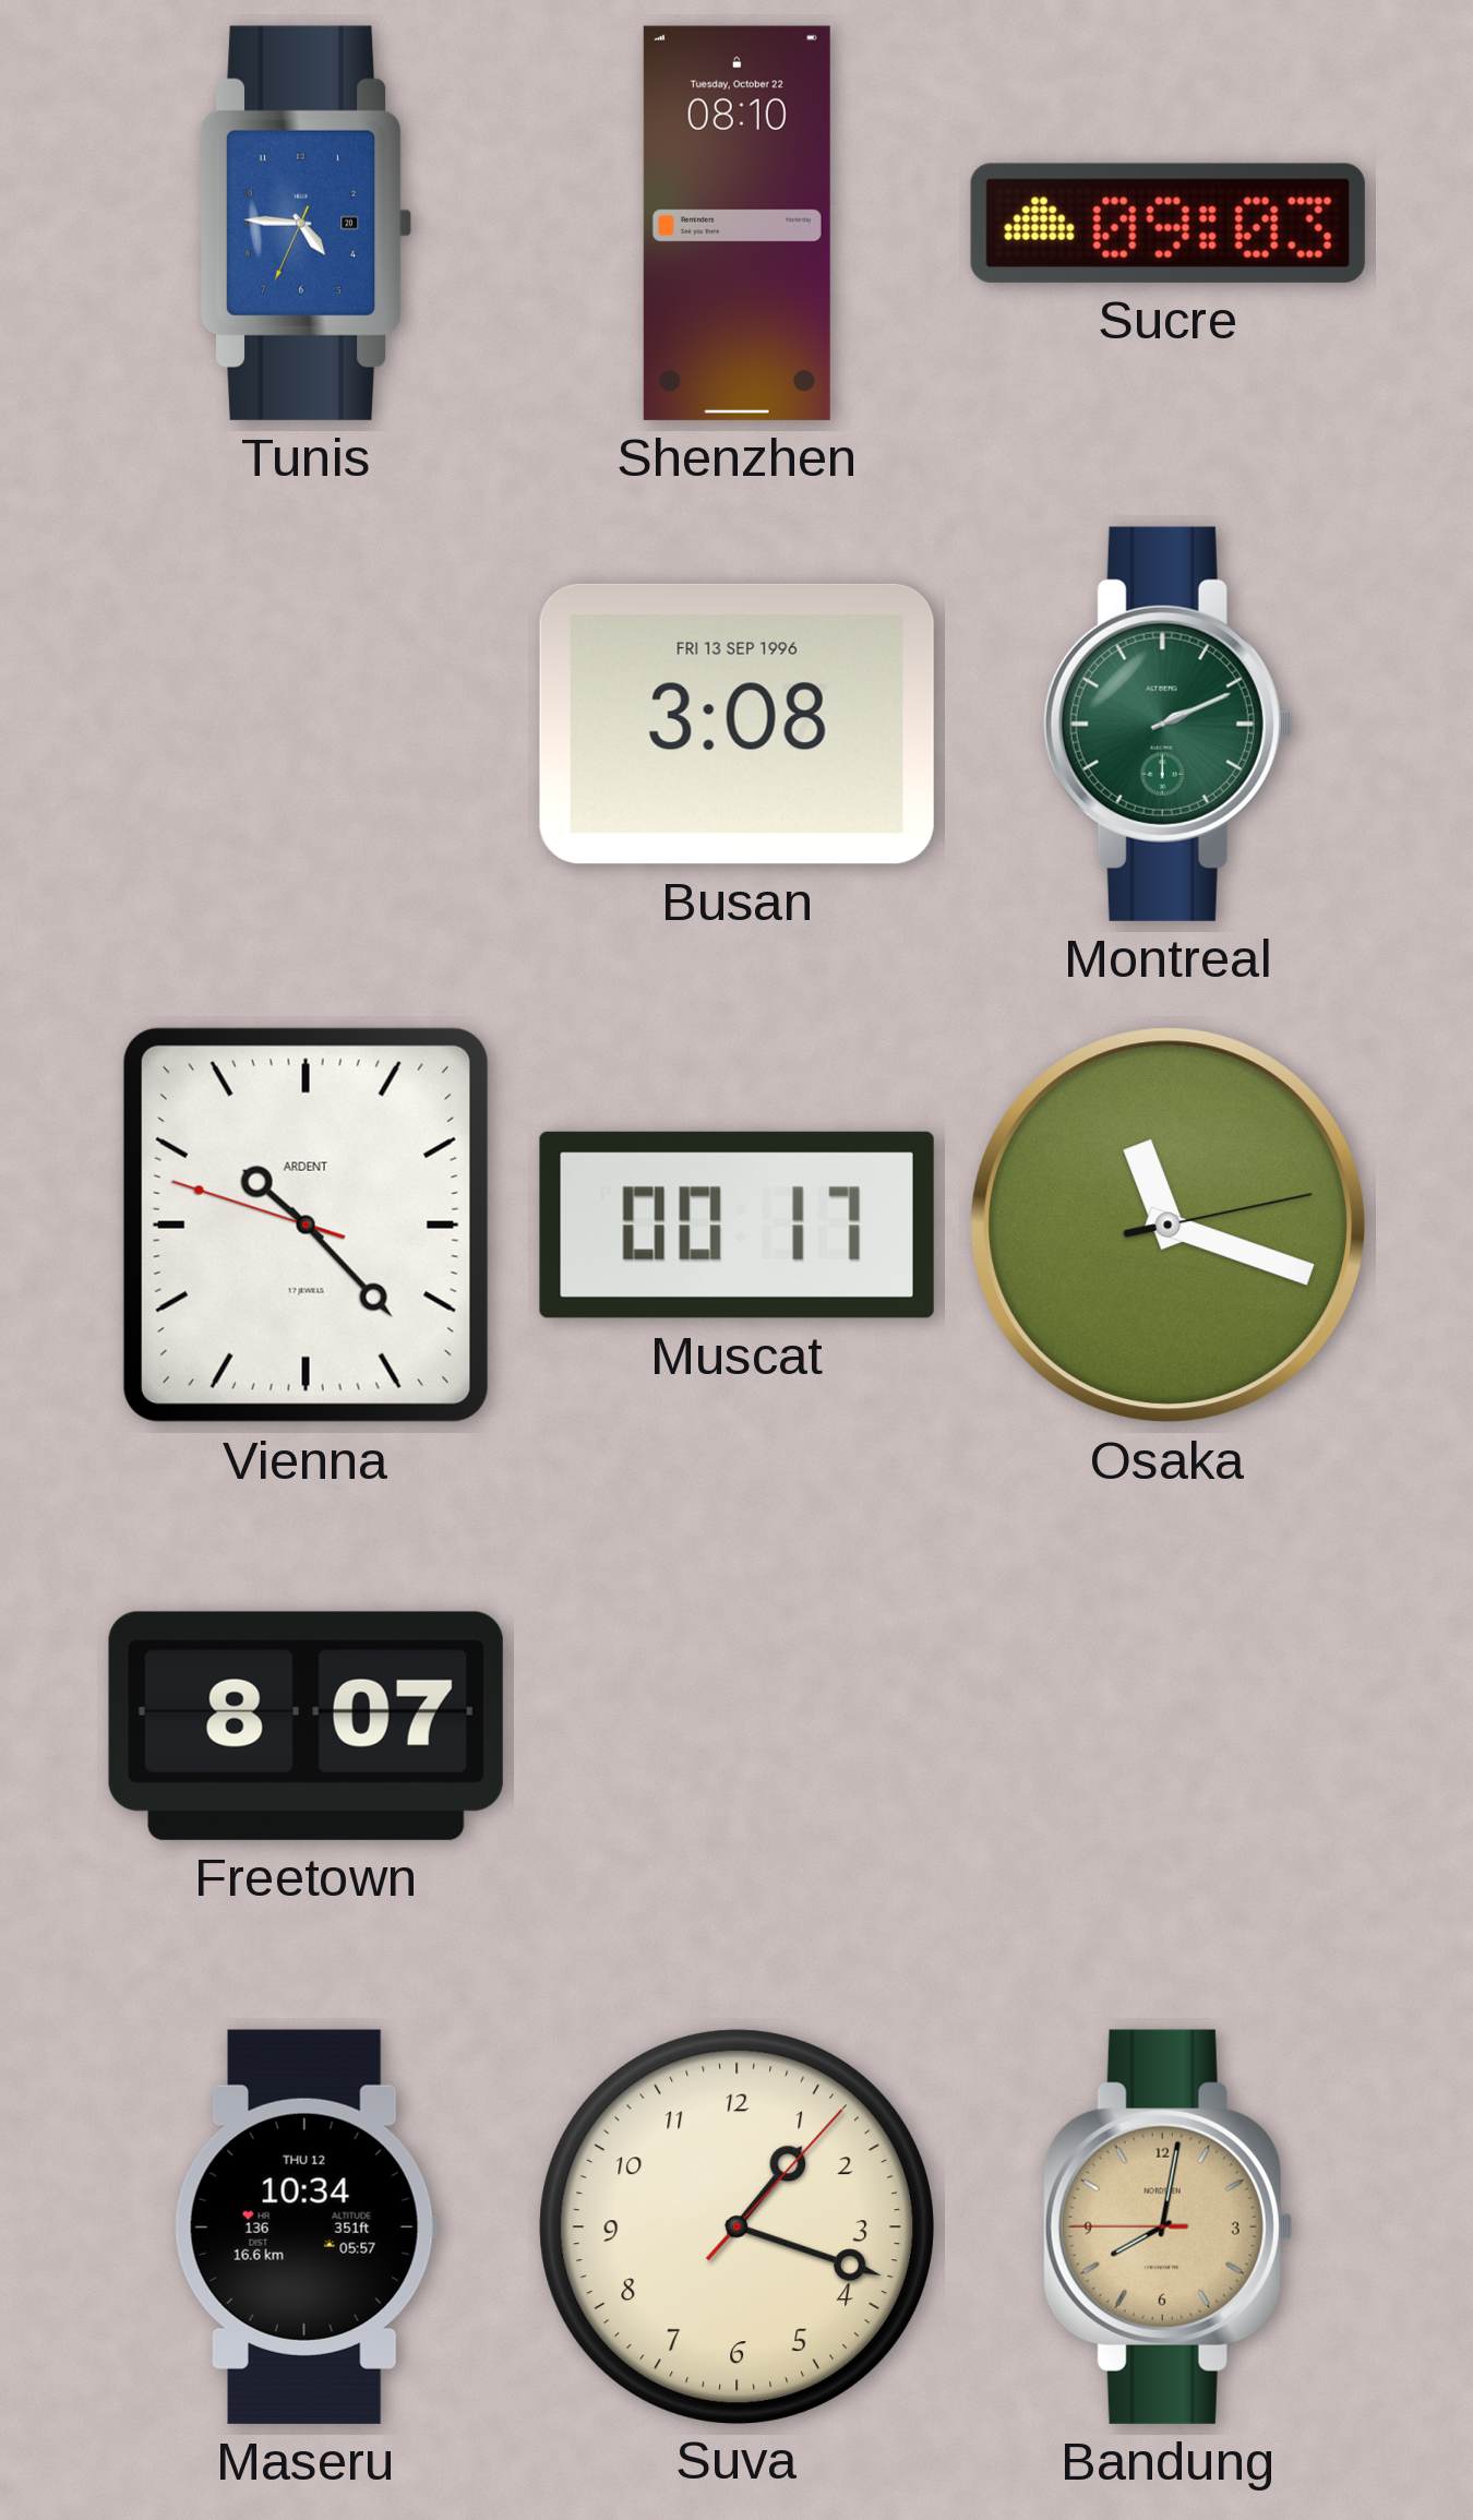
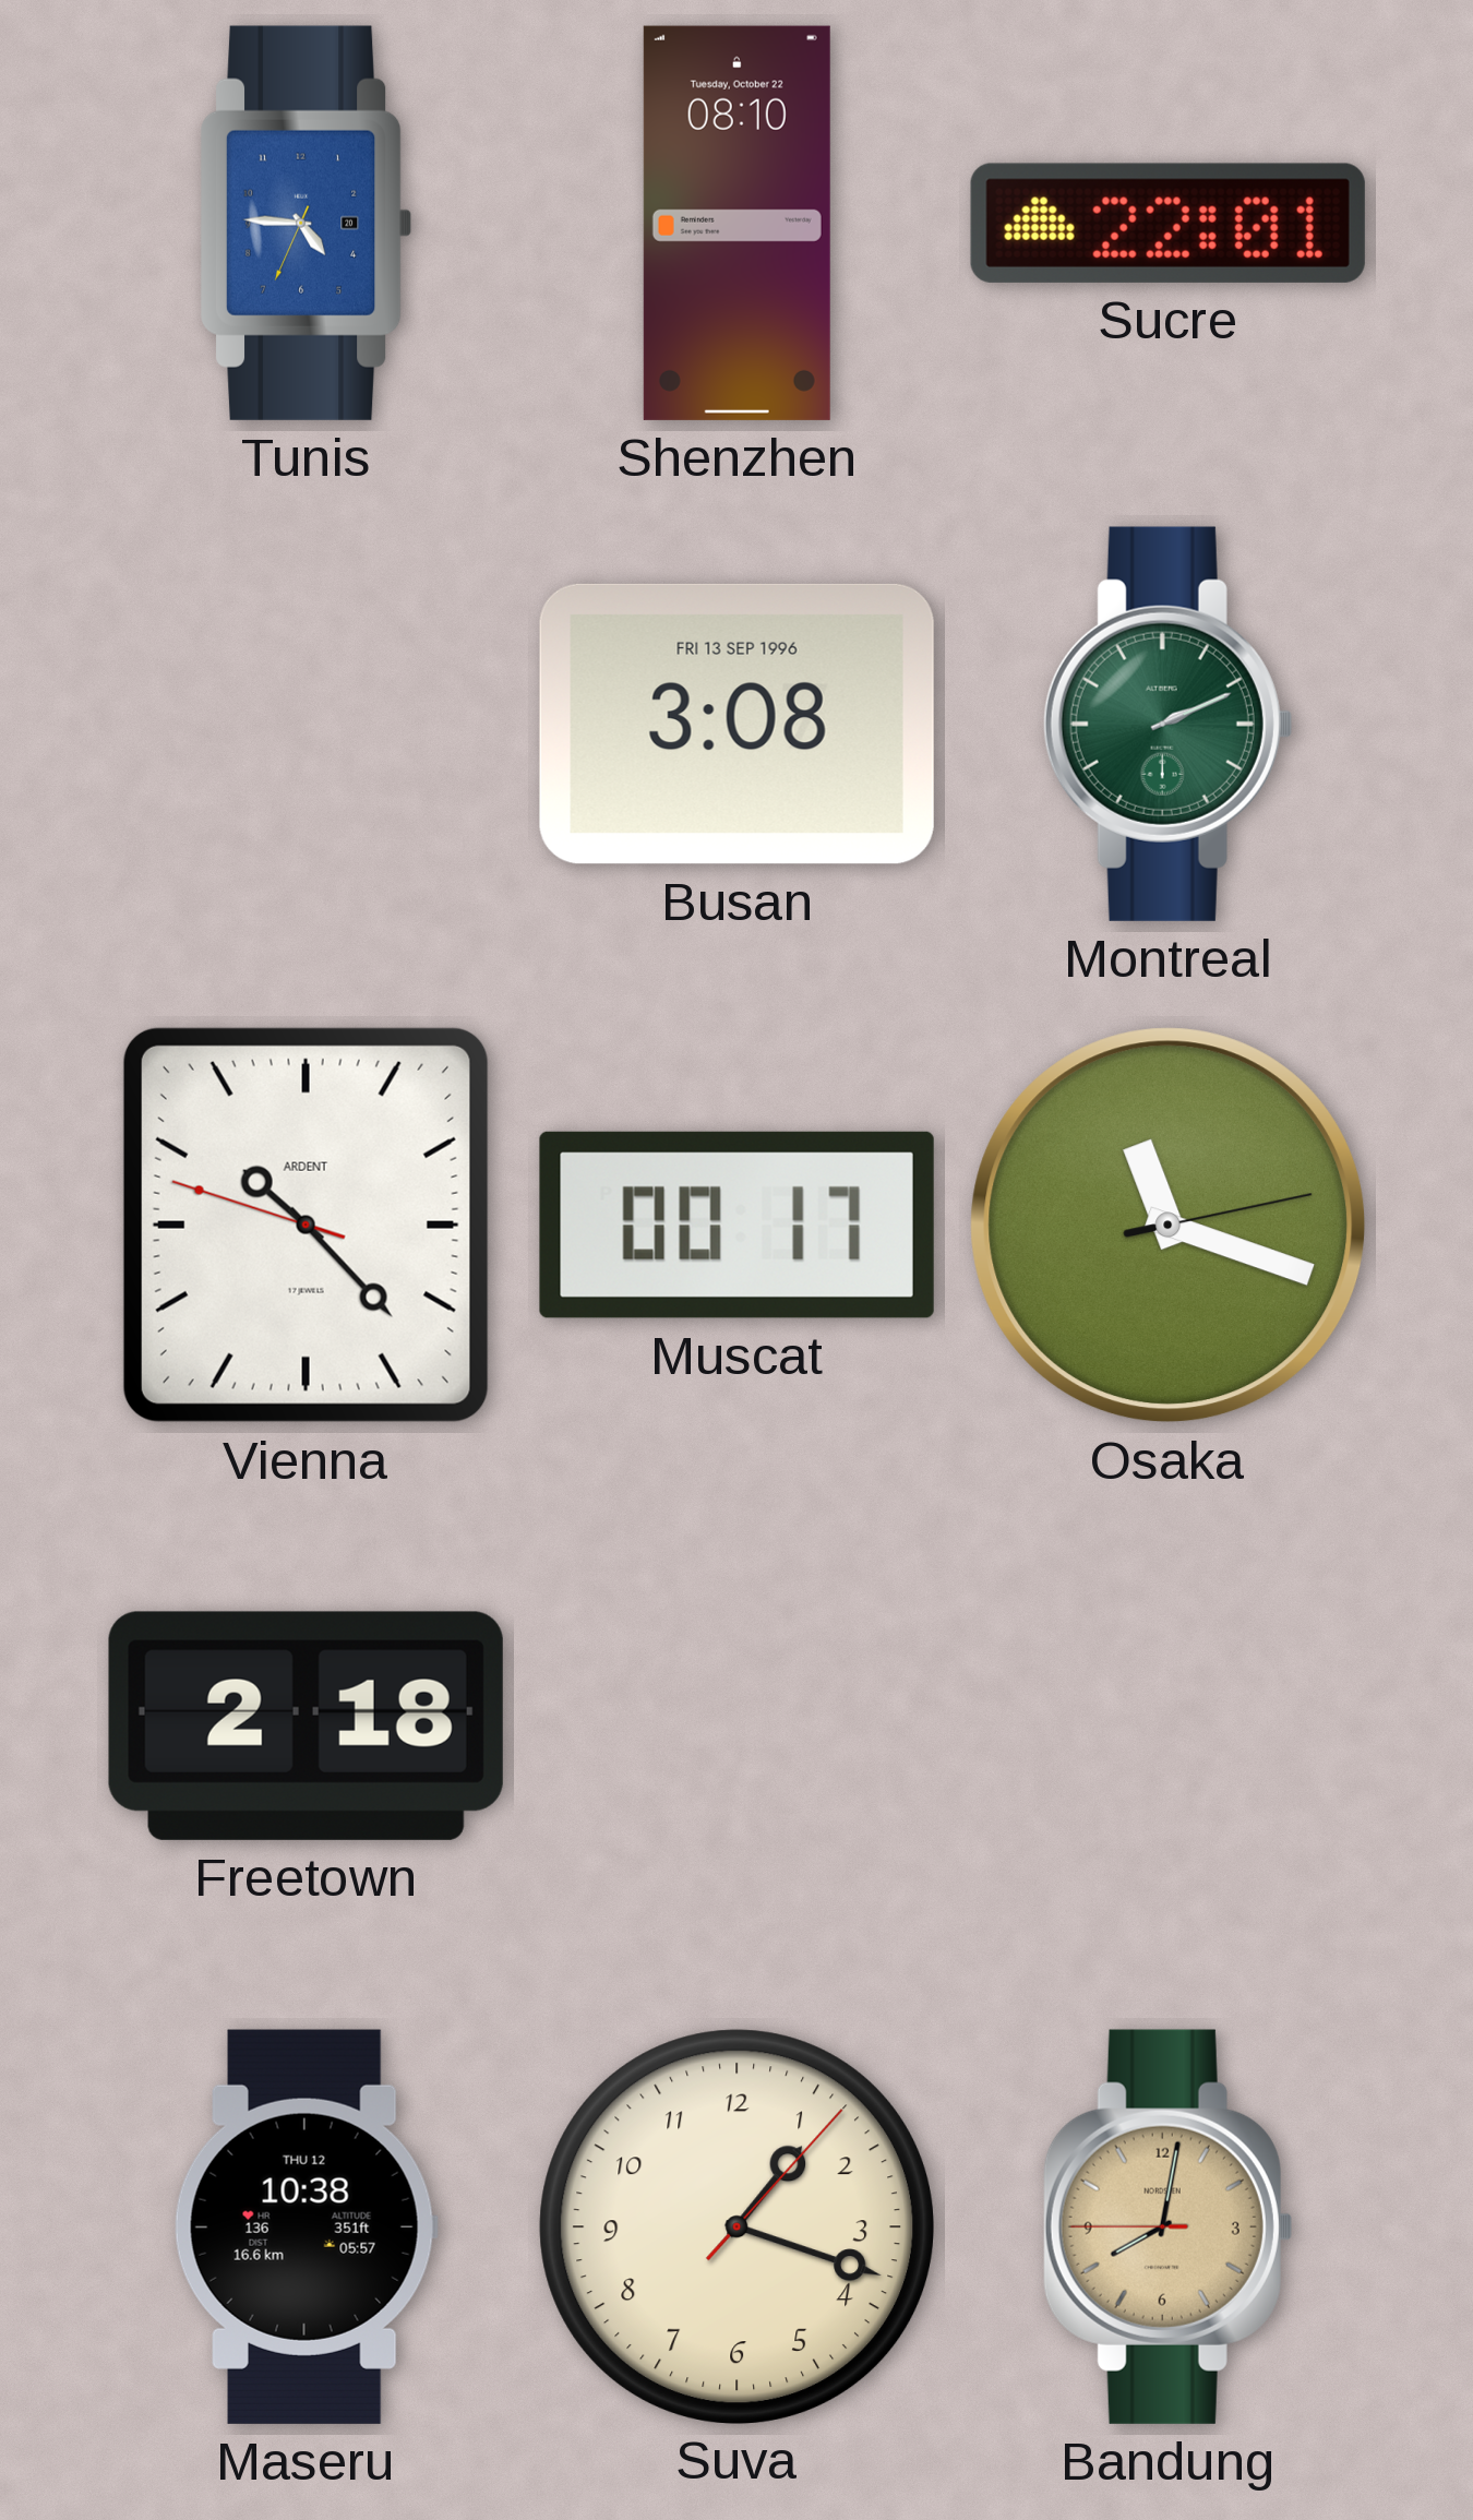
Sucre: 09:03 -> 22:01
Freetown: 8:07 -> 2:18
Maseru: 10:34 -> 10:38
